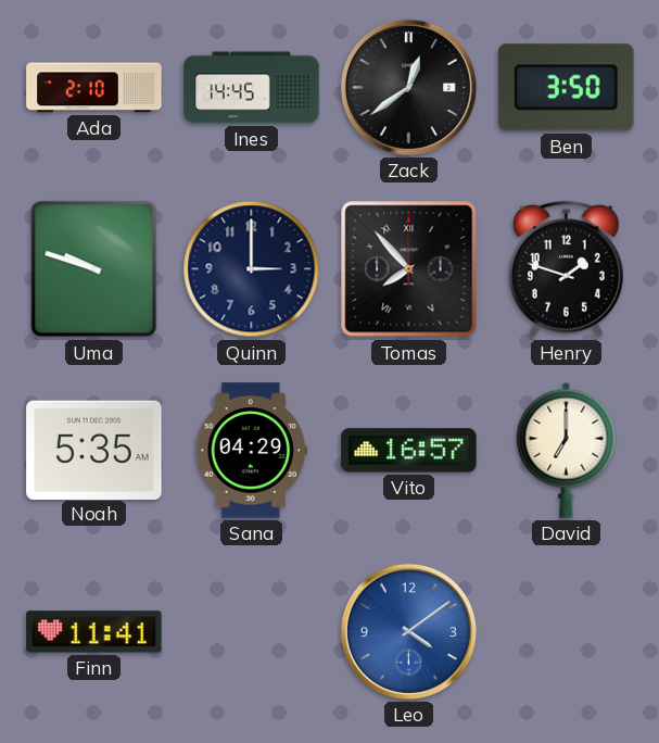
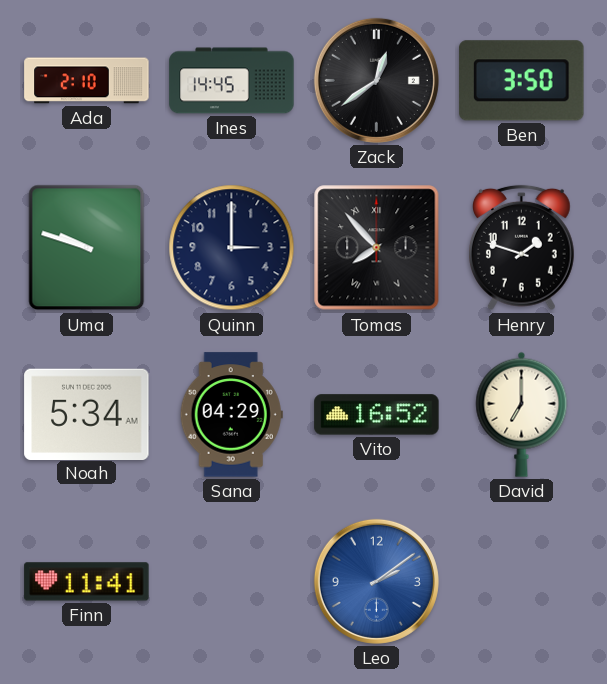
Noah: 5:35 -> 5:34
Vito: 16:57 -> 16:52
Leo: 4:09 -> 2:09
